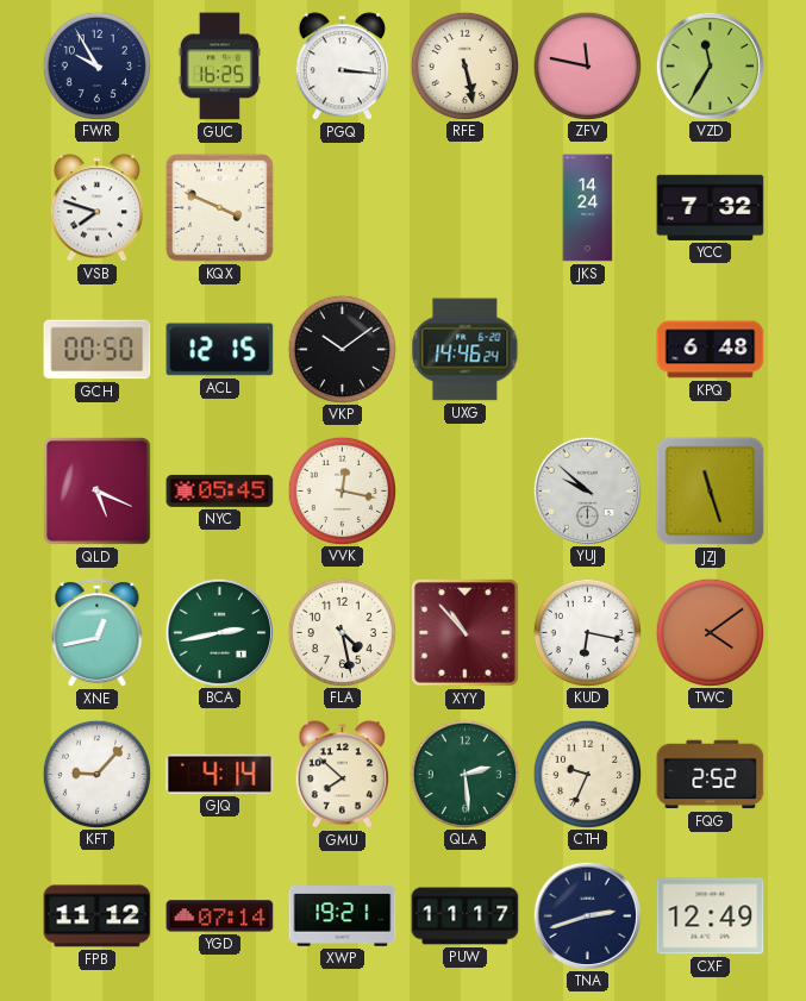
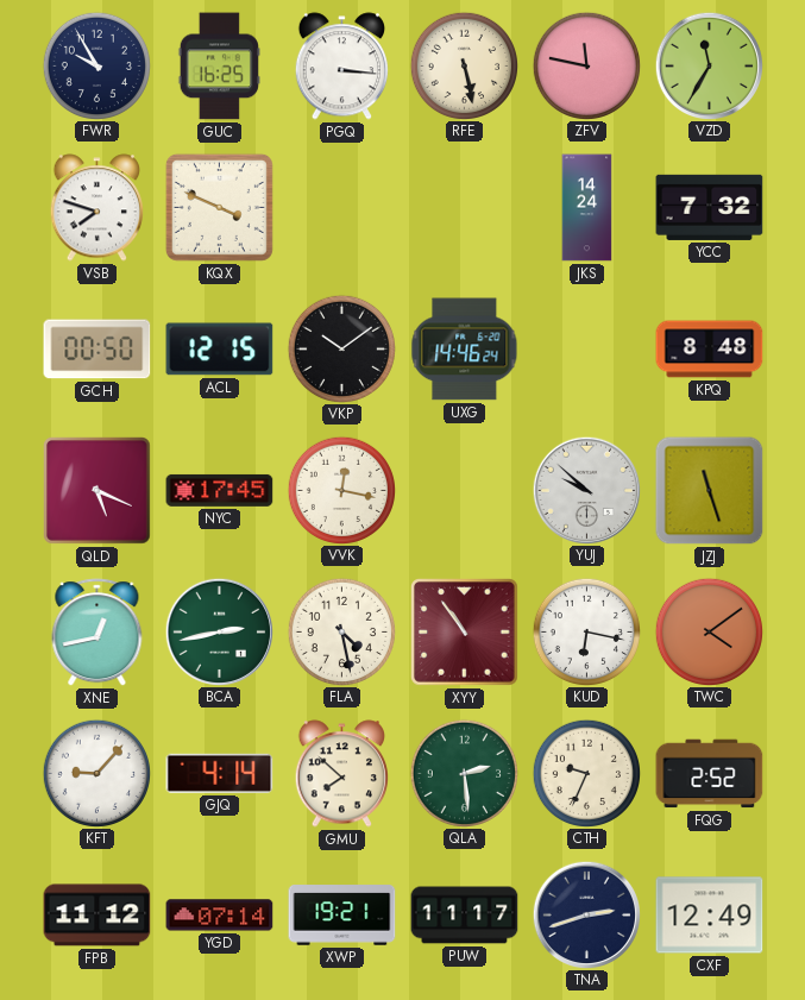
KPQ: 6:48 -> 8:48
NYC: 05:45 -> 17:45
XYY: 10:53 -> 10:54
